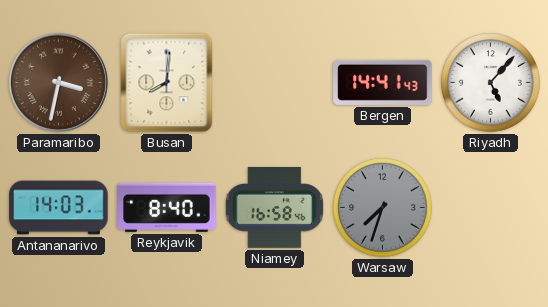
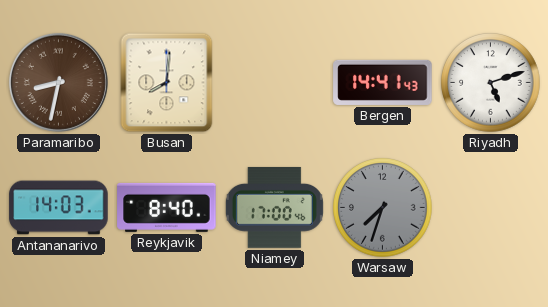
Paramaribo: 3:32 -> 8:32
Riyadh: 5:07 -> 5:12
Niamey: 16:58 -> 17:00
